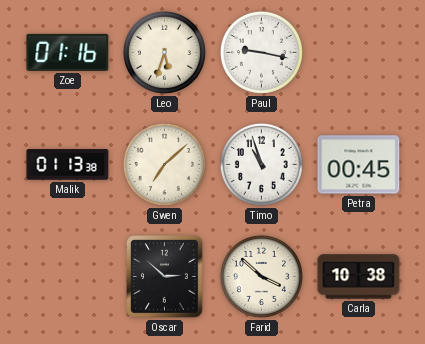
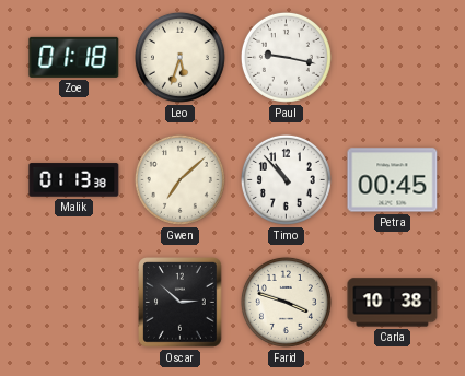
Zoe: 01:16 -> 01:18
Timo: 10:57 -> 10:53
Farid: 3:52 -> 3:48
